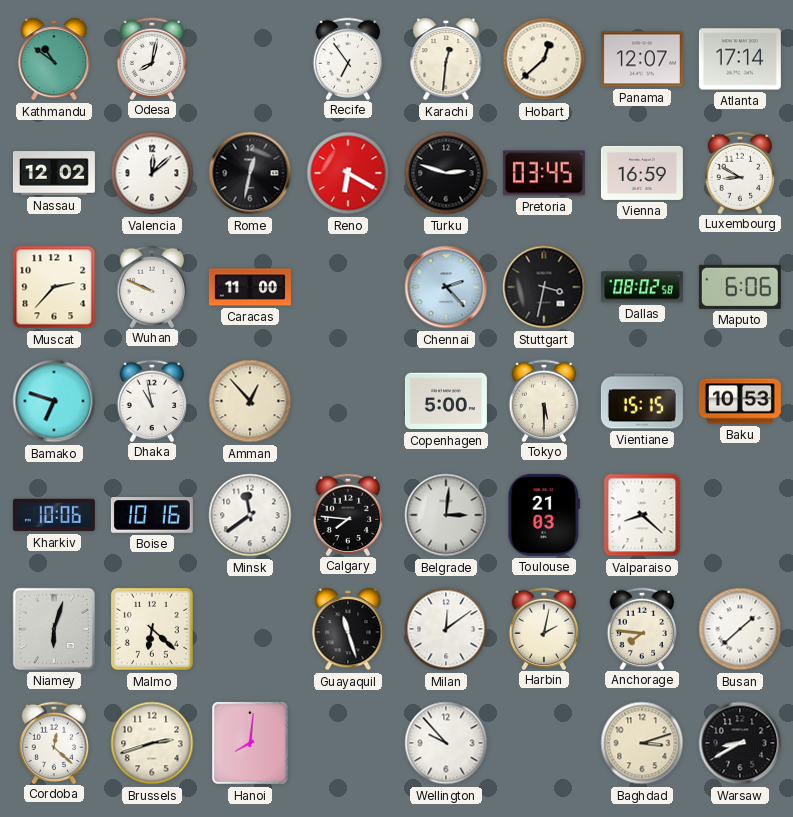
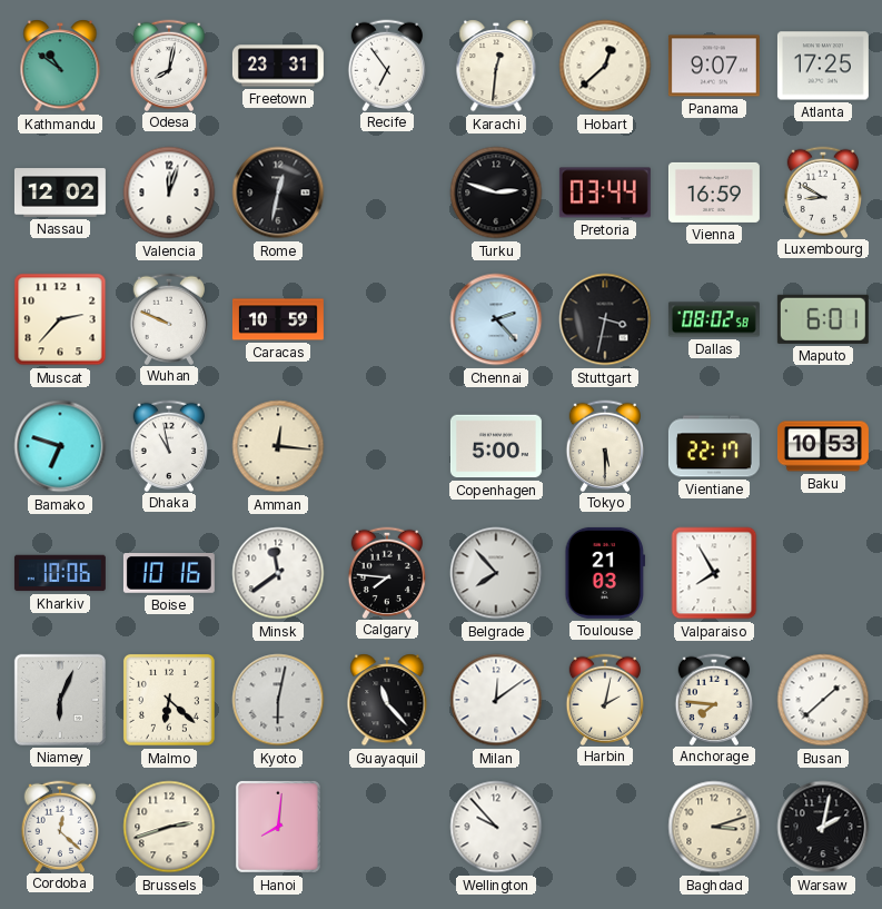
Freetown: none -> 23:31
Panama: 12:07 -> 9:07
Atlanta: 17:14 -> 17:25
Valencia: 12:08 -> 12:03
Reno: 6:20 -> none
Pretoria: 03:45 -> 03:44
Caracas: 11:00 -> 10:59
Maputo: 6:06 -> 6:01
Amman: 12:53 -> 12:16
Vientiane: 15:15 -> 22:17
Belgrade: 3:01 -> 7:53
Valparaiso: 8:22 -> 7:55
Niamey: 6:03 -> 6:04
Kyoto: none -> 6:02
Guayaquil: 11:27 -> 11:23
Warsaw: 8:40 -> 2:02
